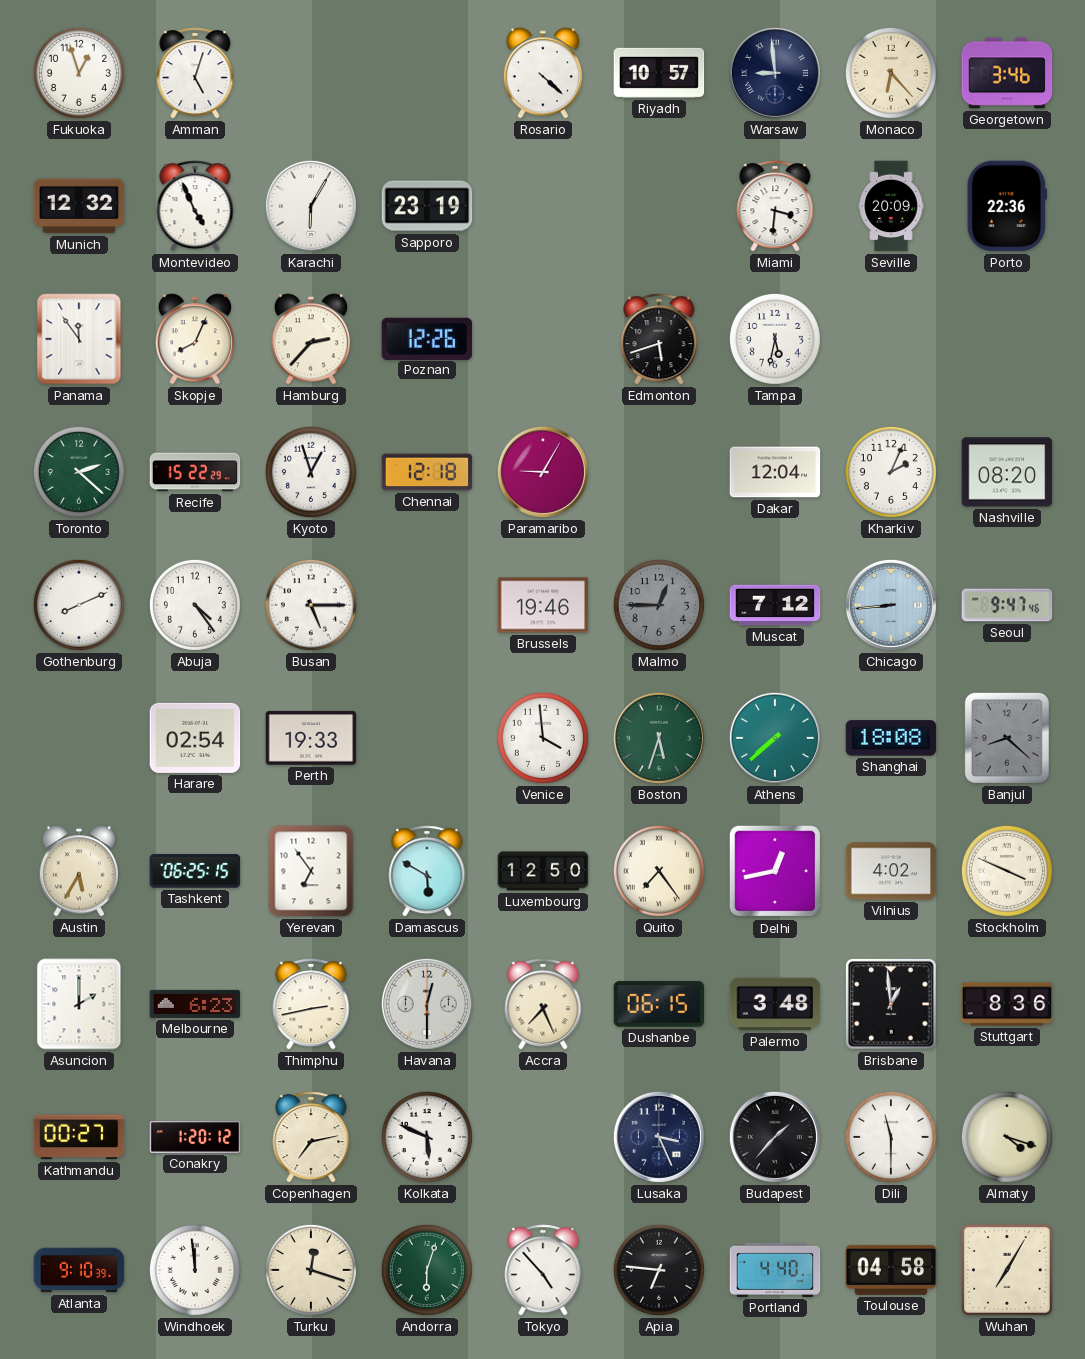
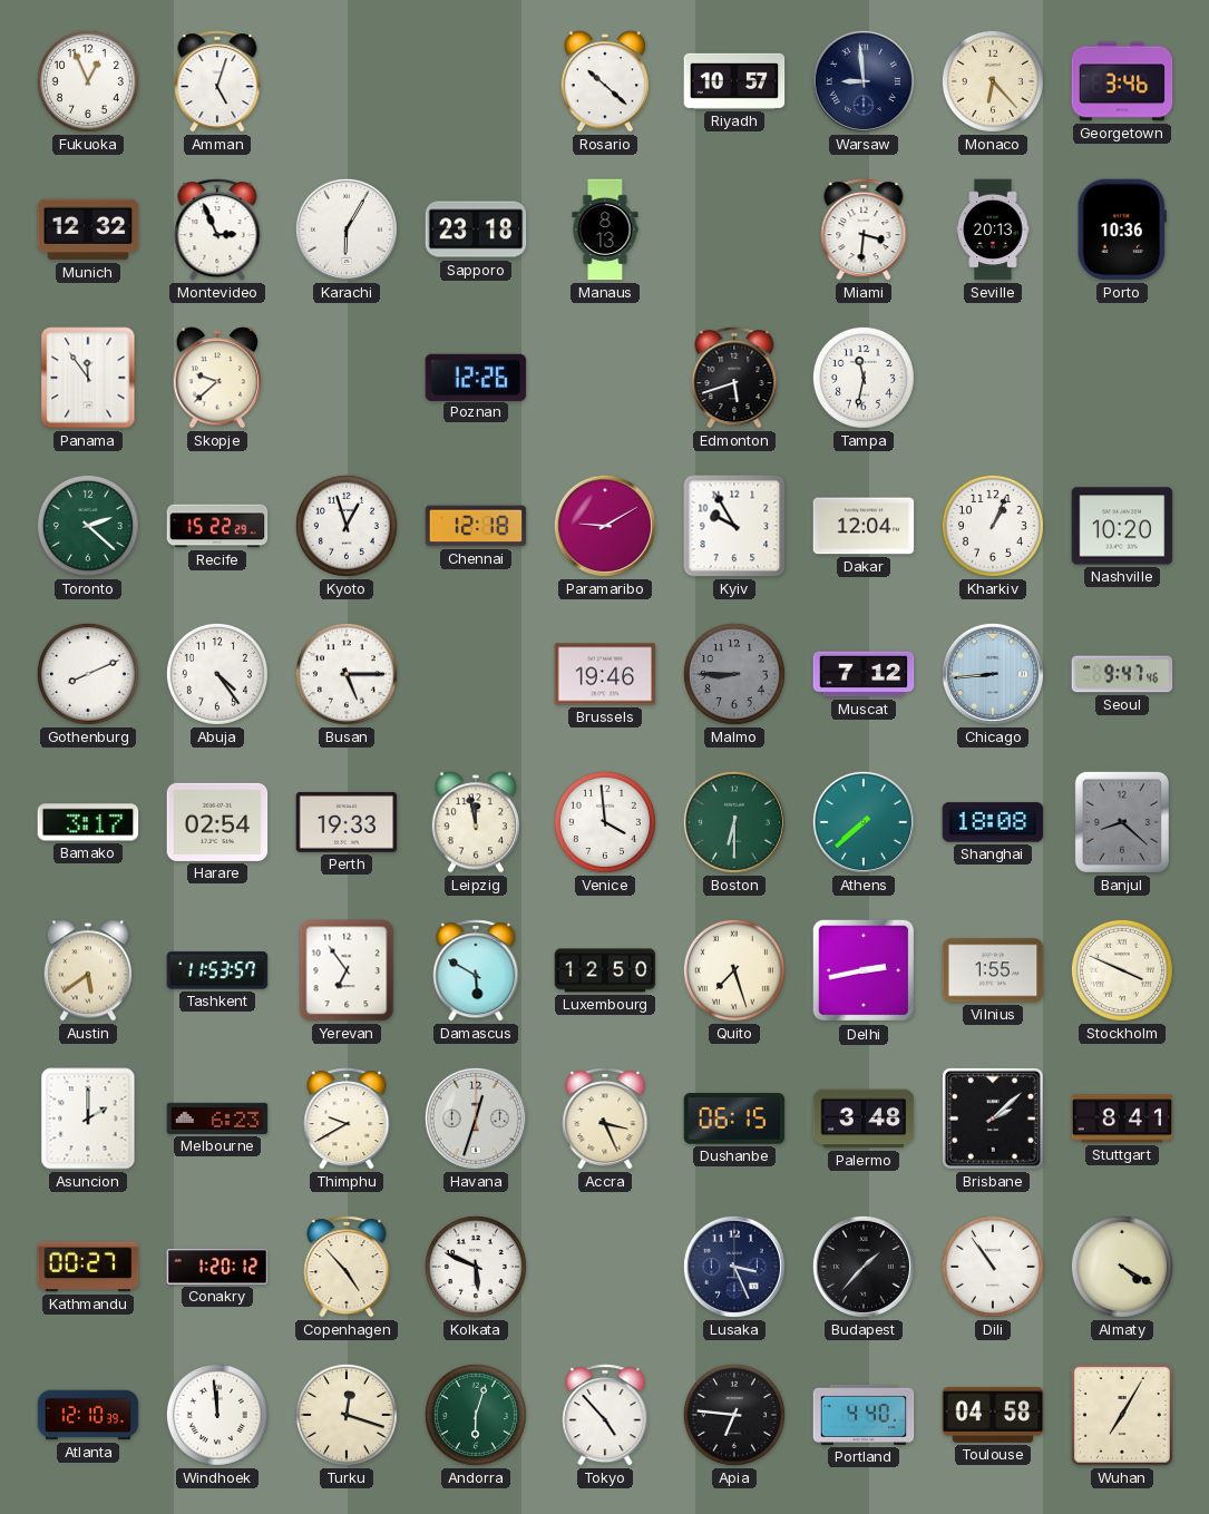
Fukuoka: 12:57 -> 12:56
Rosario: 4:22 -> 10:22
Montevideo: 4:56 -> 2:56
Sapporo: 23:19 -> 23:18
Manaus: none -> 8:13
Seville: 20:09 -> 20:13
Porto: 22:36 -> 10:36
Skopje: 8:04 -> 9:38
Hamburg: 2:37 -> none
Tampa: 5:32 -> 11:32
Paramaribo: 9:05 -> 9:10
Kyiv: none -> 9:55
Kharkiv: 2:04 -> 1:04
Nashville: 08:20 -> 10:20
Malmo: 12:45 -> 8:45
Bamako: none -> 3:17
Leipzig: none -> 11:58
Boston: 5:33 -> 6:30
Austin: 5:35 -> 5:39
Tashkent: 06:25 -> 11:53
Quito: 7:24 -> 7:27
Delhi: 12:43 -> 2:43
Vilnius: 4:02 -> 1:55
Thimphu: 2:43 -> 9:40
Havana: 12:30 -> 12:33
Accra: 7:26 -> 3:26
Brisbane: 12:59 -> 2:08
Stuttgart: 8:36 -> 8:41
Copenhagen: 7:13 -> 4:53
Dili: 11:30 -> 10:54
Almaty: 4:18 -> 4:20
Atlanta: 9:10 -> 12:10
